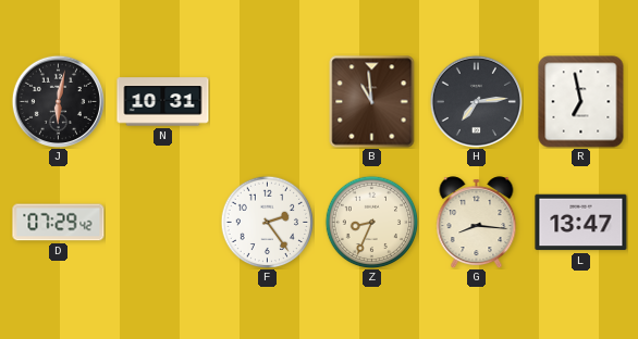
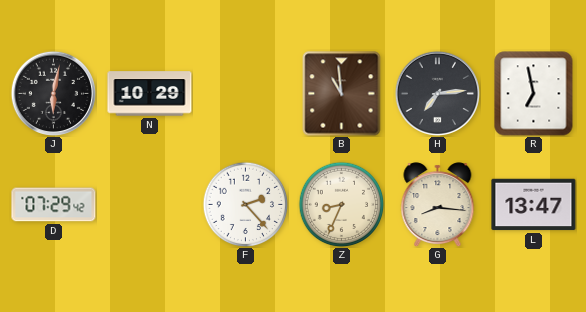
N: 10:31 -> 10:29
F: 2:24 -> 2:23
